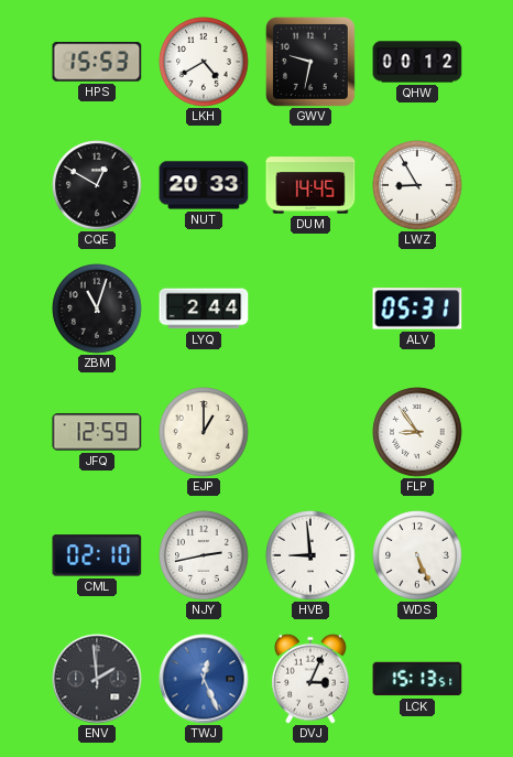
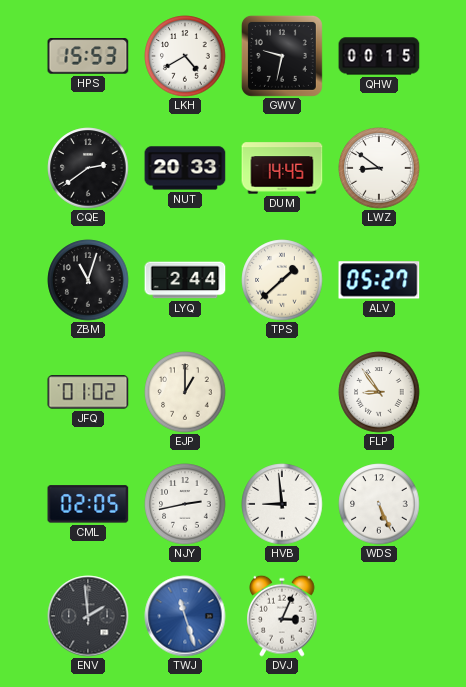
QHW: 00:12 -> 00:15
CQE: 12:50 -> 2:39
LWZ: 8:55 -> 8:51
TPS: none -> 1:38
ALV: 05:31 -> 05:27
JFQ: 12:59 -> 01:02
CML: 02:10 -> 02:05
TWJ: 12:26 -> 11:27
LCK: 15:13 -> none
